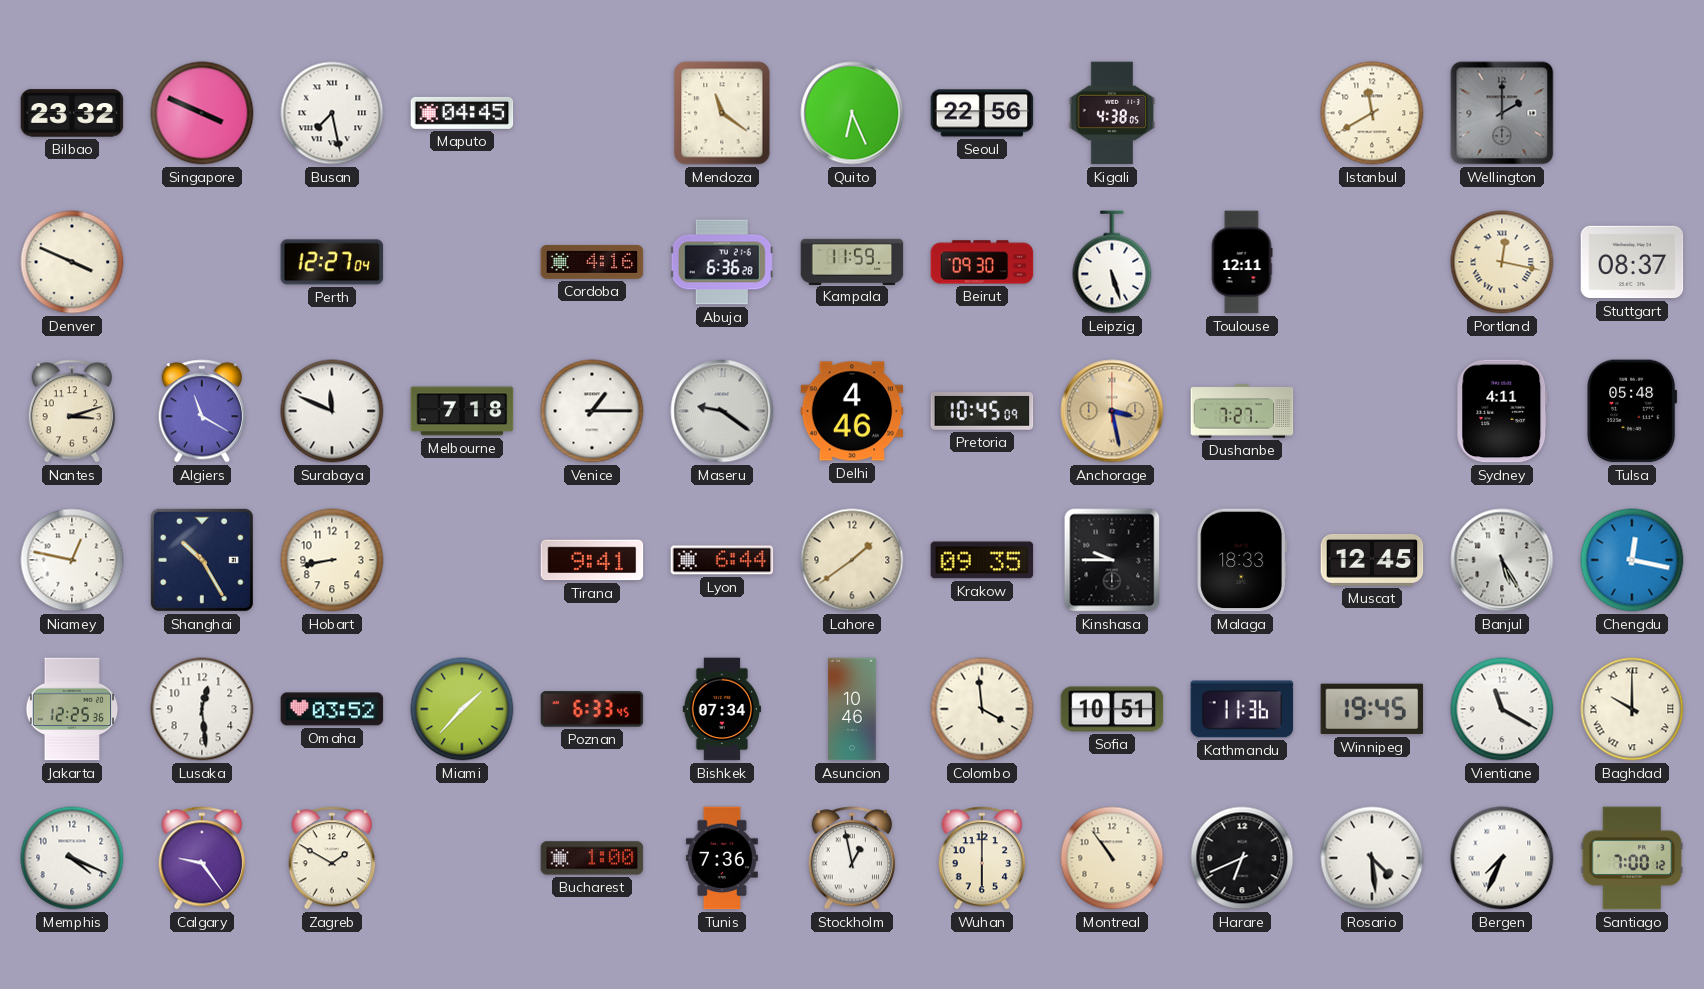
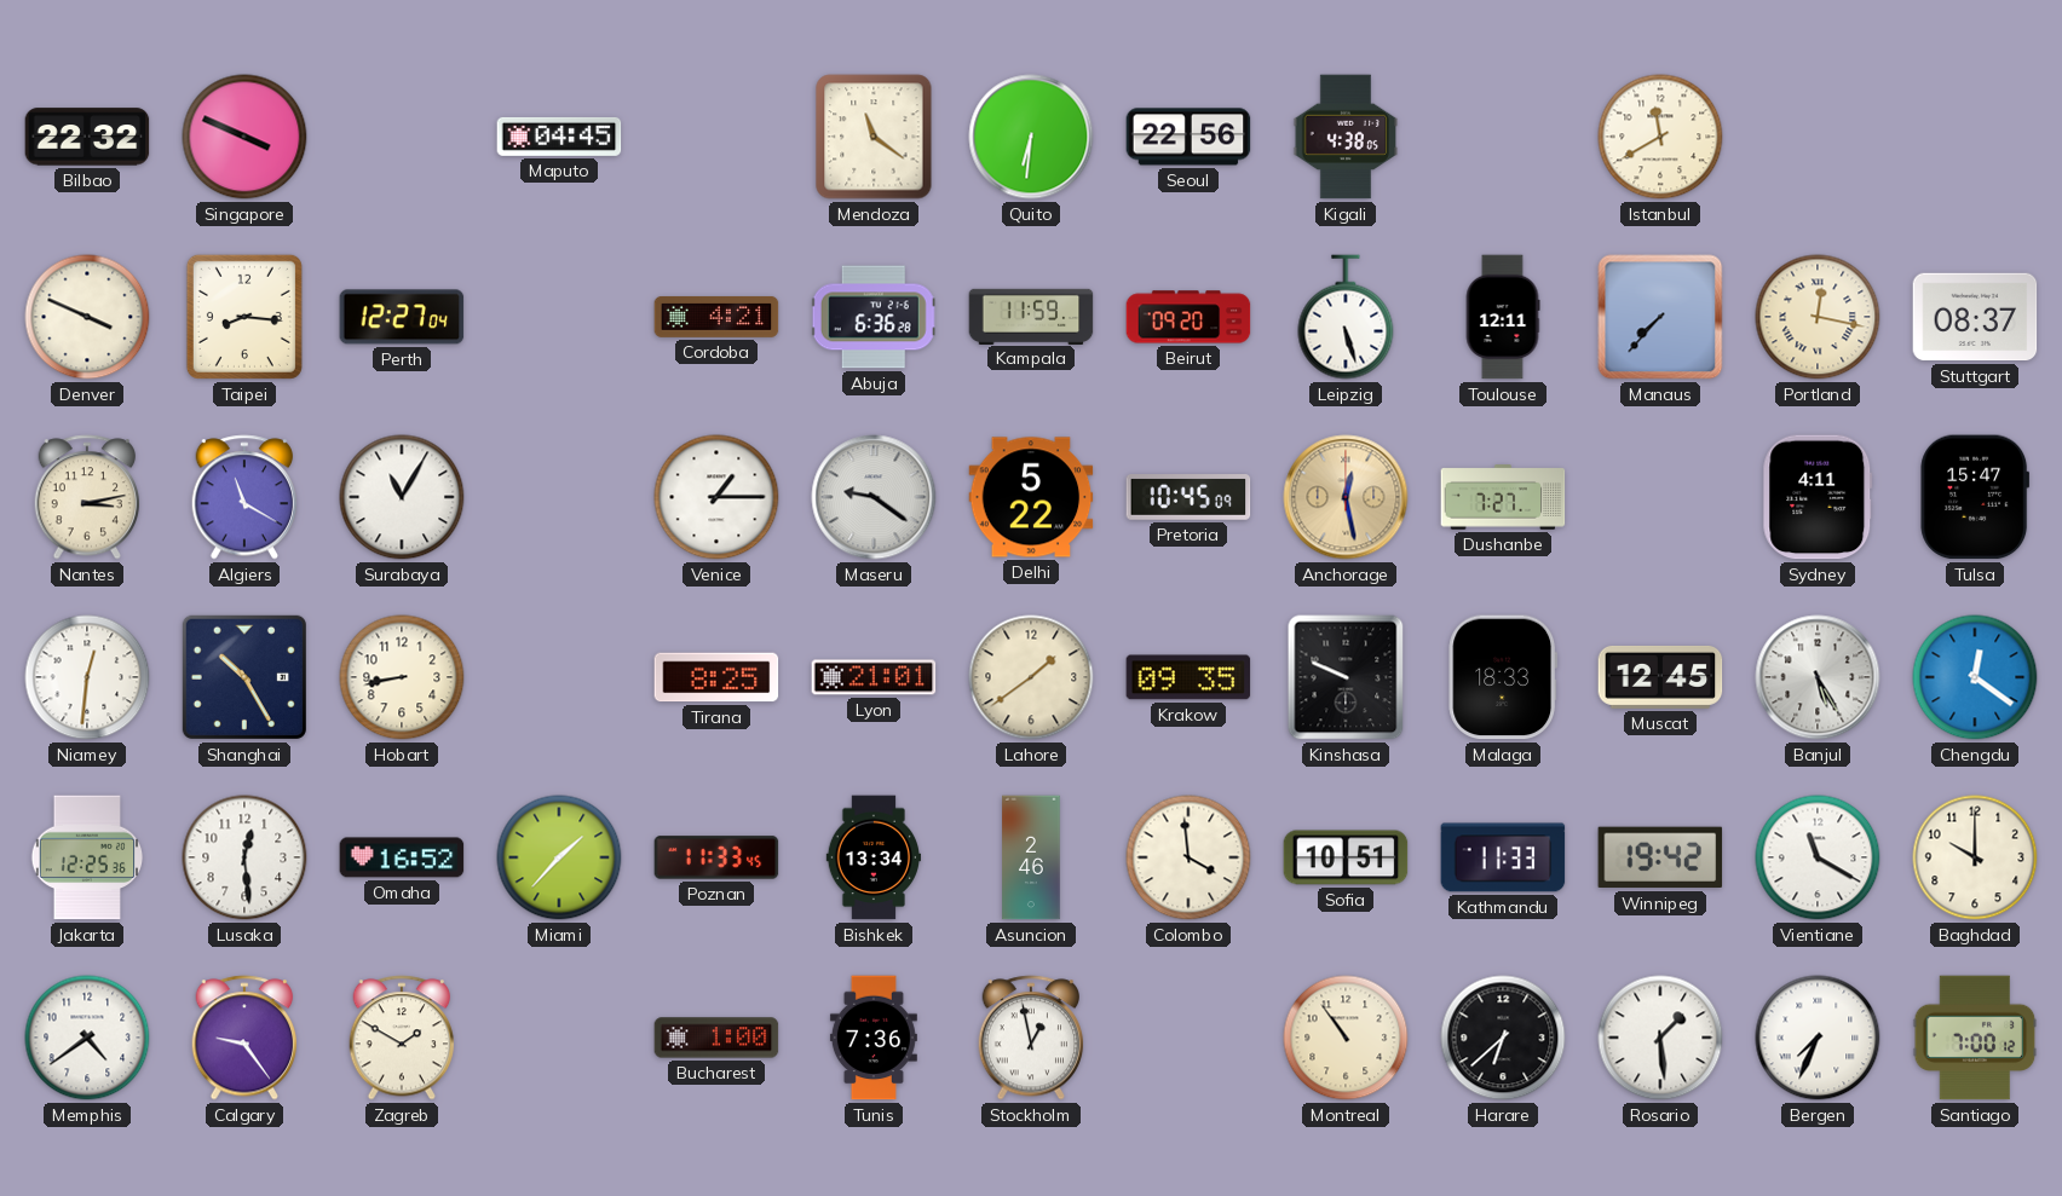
Bilbao: 23:32 -> 22:32
Busan: 7:28 -> none
Quito: 6:26 -> 6:31
Wellington: 2:00 -> none
Taipei: none -> 8:16
Cordoba: 4:16 -> 4:21
Beirut: 09:30 -> 09:20
Manaus: none -> 7:37
Nantes: 3:12 -> 3:13
Surabaya: 11:49 -> 11:05
Melbourne: 7:18 -> none
Delhi: 4:46 -> 5:22
Anchorage: 3:28 -> 12:28
Tulsa: 05:48 -> 15:47
Niamey: 12:47 -> 12:31
Tirana: 9:41 -> 8:25
Lyon: 6:44 -> 21:01
Kinshasa: 9:45 -> 9:49
Chengdu: 12:17 -> 12:21
Omaha: 03:52 -> 16:52
Poznan: 6:33 -> 11:33
Bishkek: 07:34 -> 13:34
Asuncion: 10:46 -> 2:46
Kathmandu: 11:36 -> 11:33
Winnipeg: 19:45 -> 19:42
Baghdad numerals: Roman -> Arabic
Memphis: 4:19 -> 4:39
Wuhan: 6:00 -> none
Harare: 6:41 -> 6:38
Rosario: 4:29 -> 1:29
